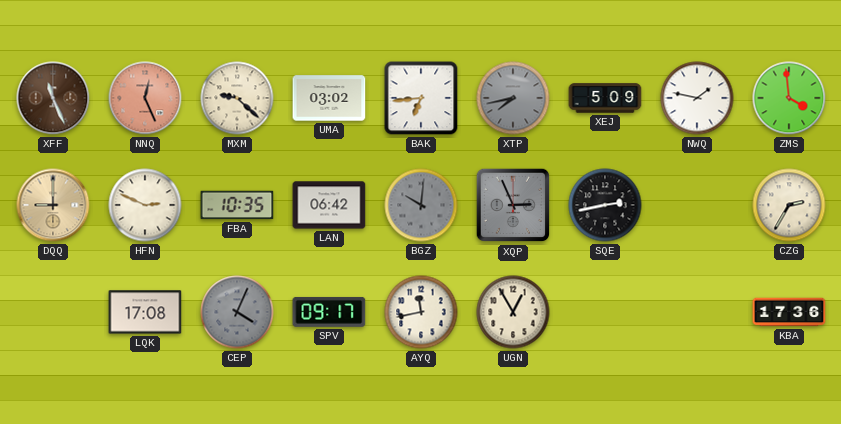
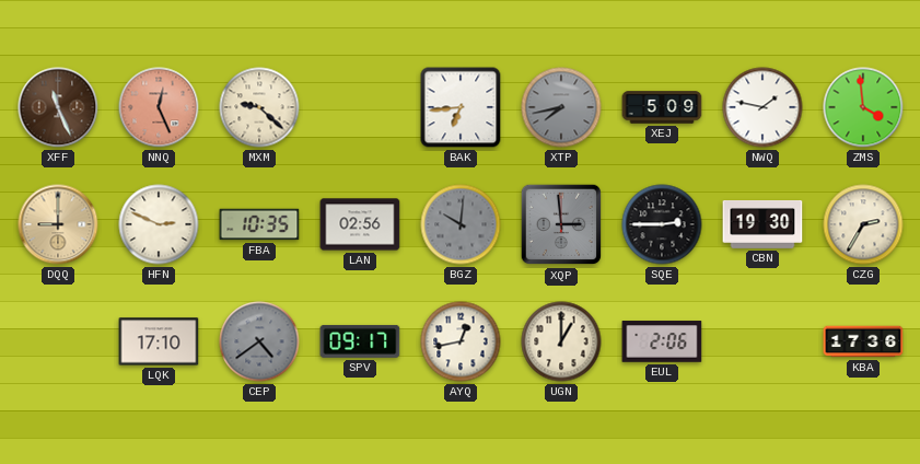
UMA: 03:02 -> none
LAN: 06:42 -> 02:56
XQP: 2:56 -> 2:59
SQE: 2:43 -> 2:45
CBN: none -> 19:30
LQK: 17:08 -> 17:10
CEP: 4:04 -> 4:39
AYQ: 11:43 -> 12:43
UGN: 12:55 -> 1:00
EUL: none -> 2:06
